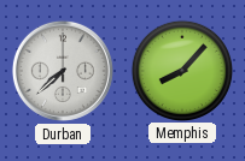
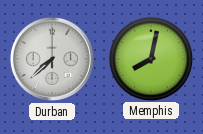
Memphis: 8:07 -> 8:02
